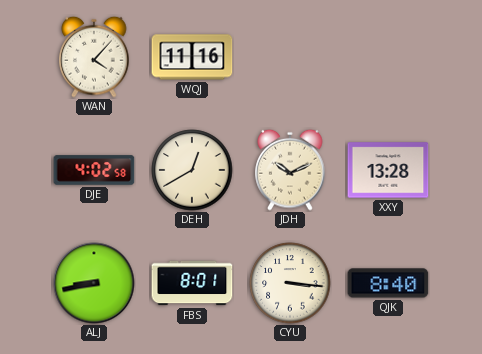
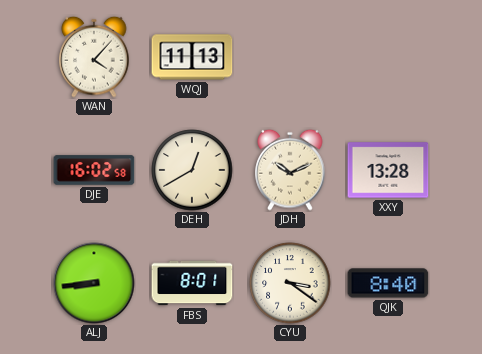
WQJ: 11:16 -> 11:13
DJE: 4:02 -> 16:02
ALJ: 8:43 -> 8:44
CYU: 3:16 -> 3:21
